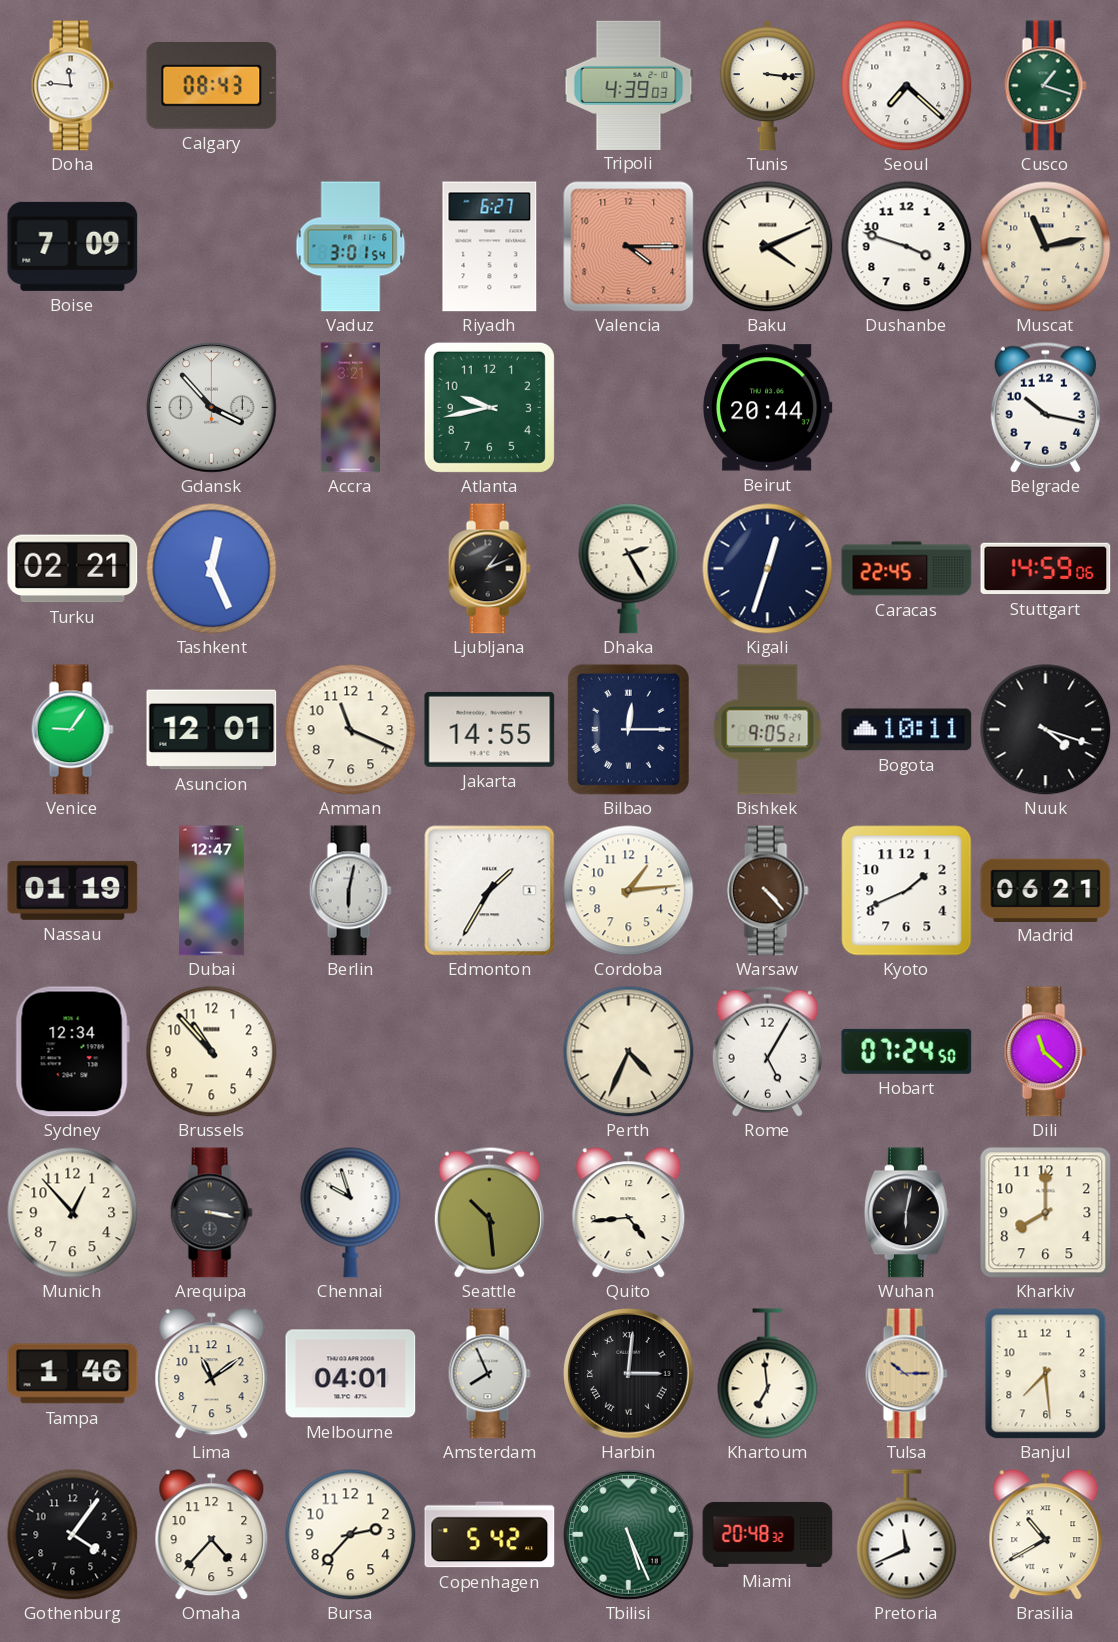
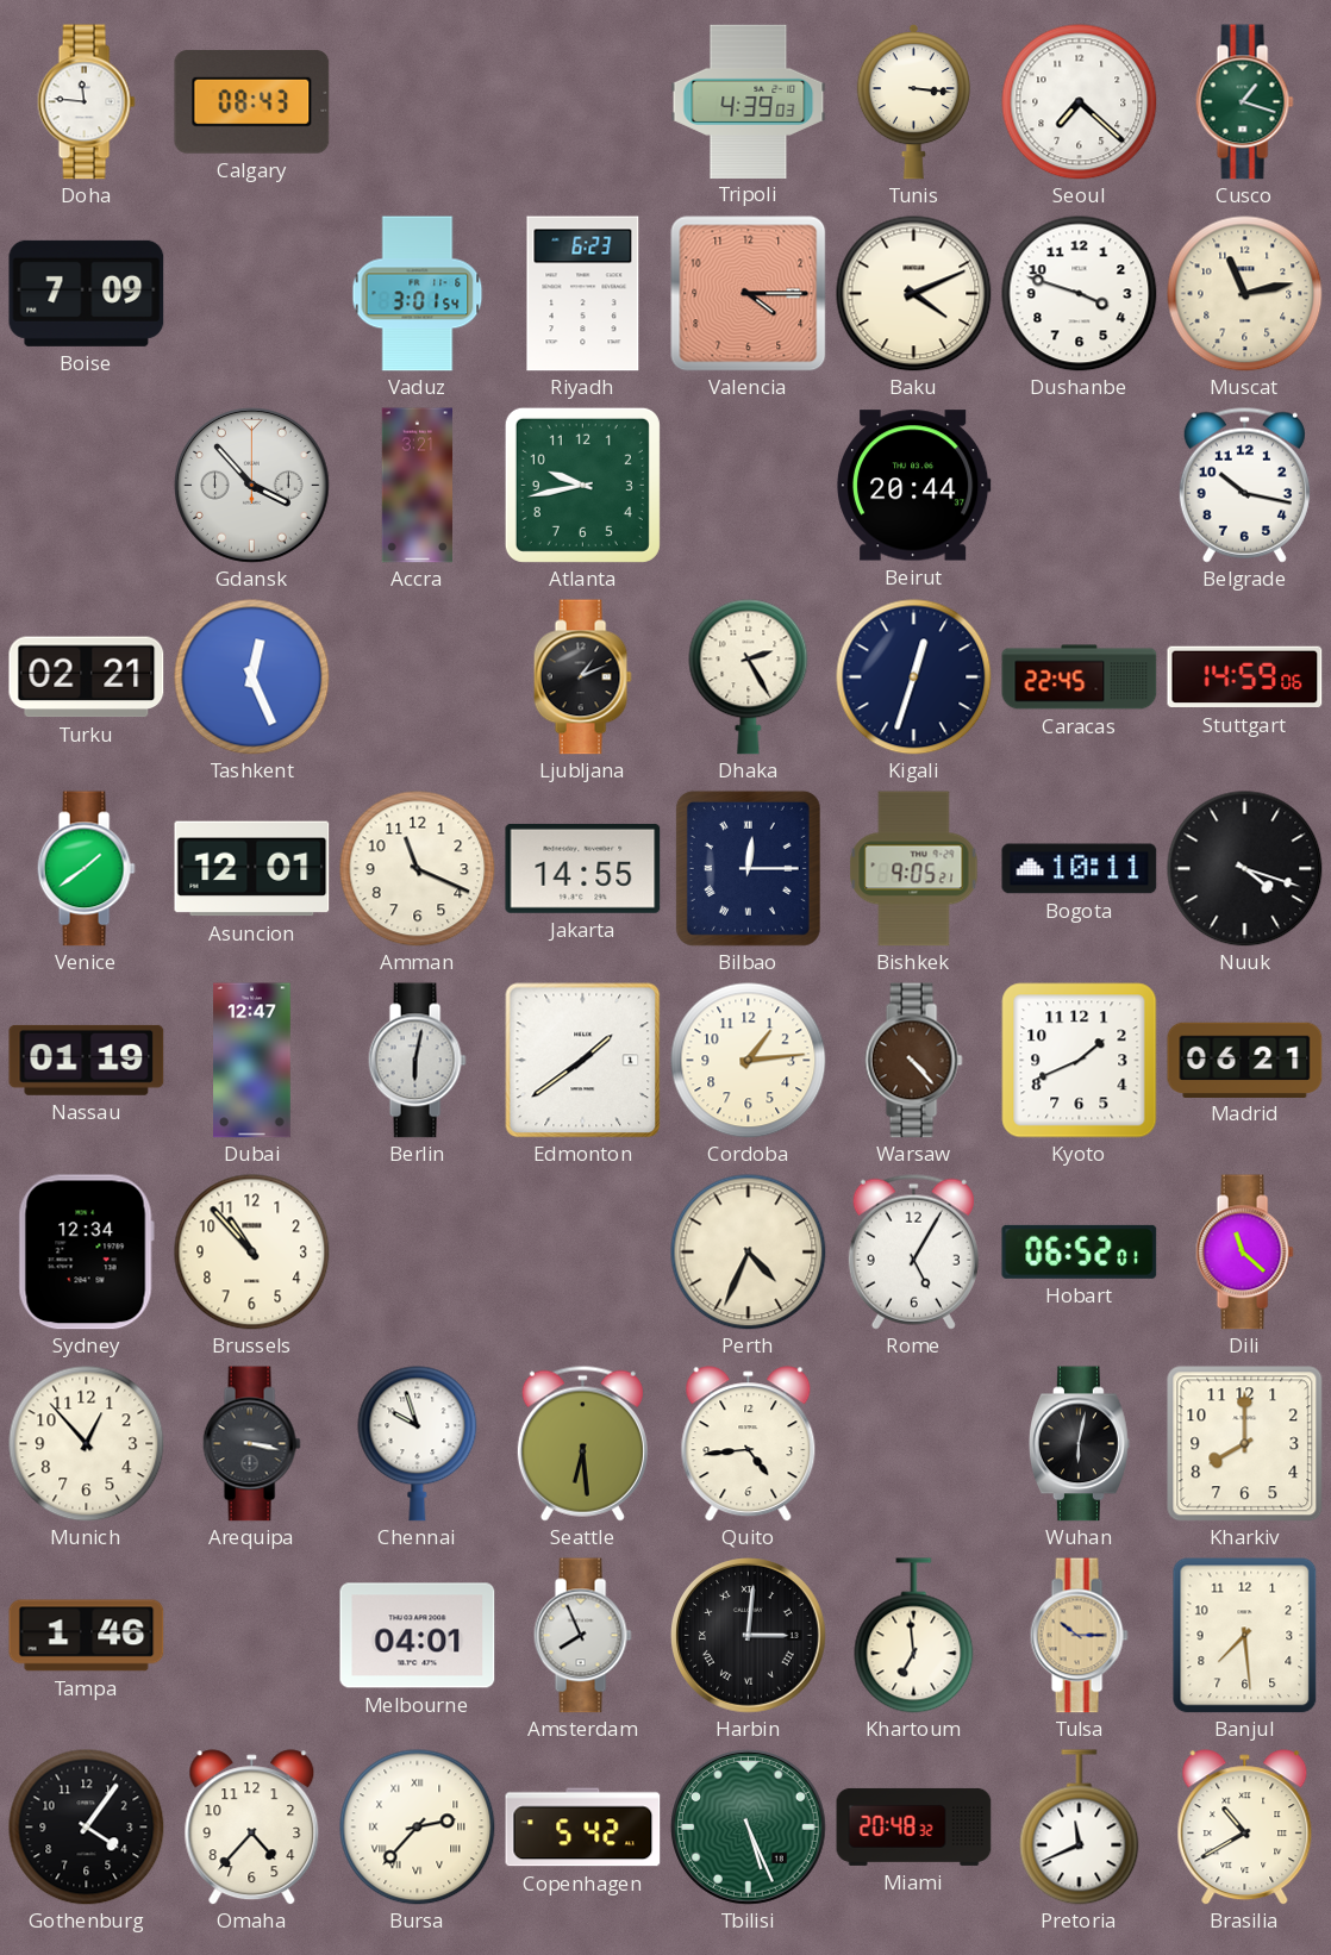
Riyadh: 6:27 -> 6:23
Venice: 9:06 -> 1:39
Edmonton: 1:35 -> 1:39
Hobart: 07:24 -> 06:52
Seattle: 10:29 -> 6:29
Lima: 11:09 -> none
Bursa numerals: Arabic -> Roman
